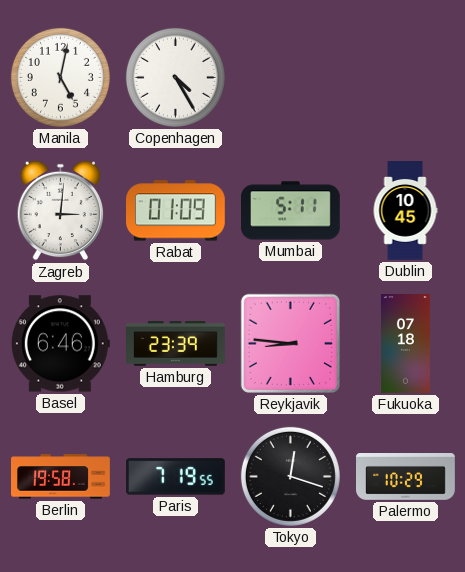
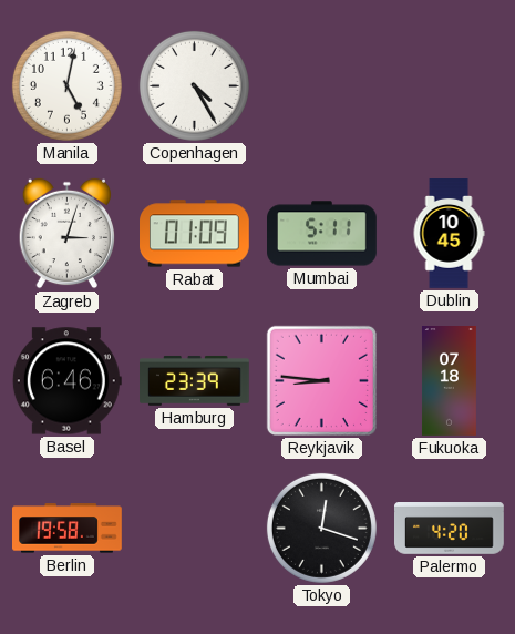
Zagreb: 3:01 -> 3:03
Paris: 7:19 -> none
Palermo: 10:29 -> 4:20
